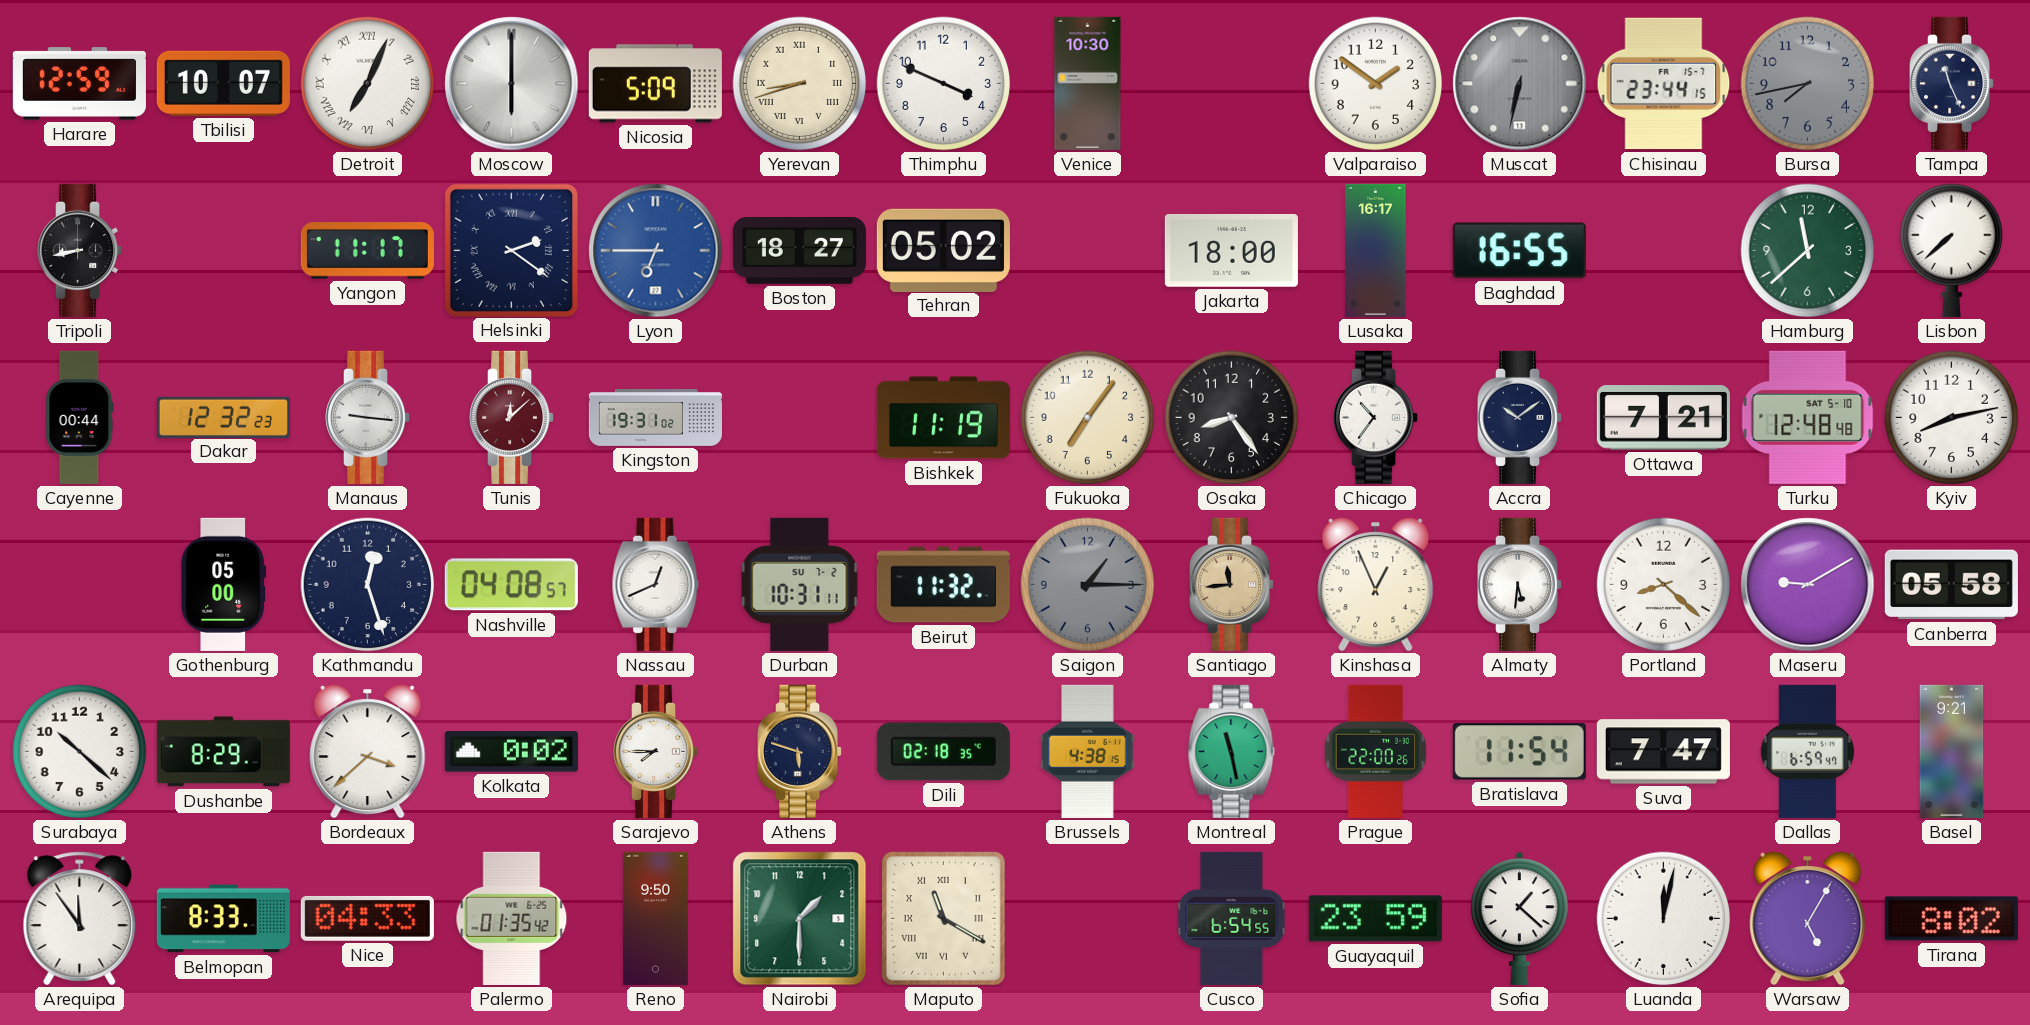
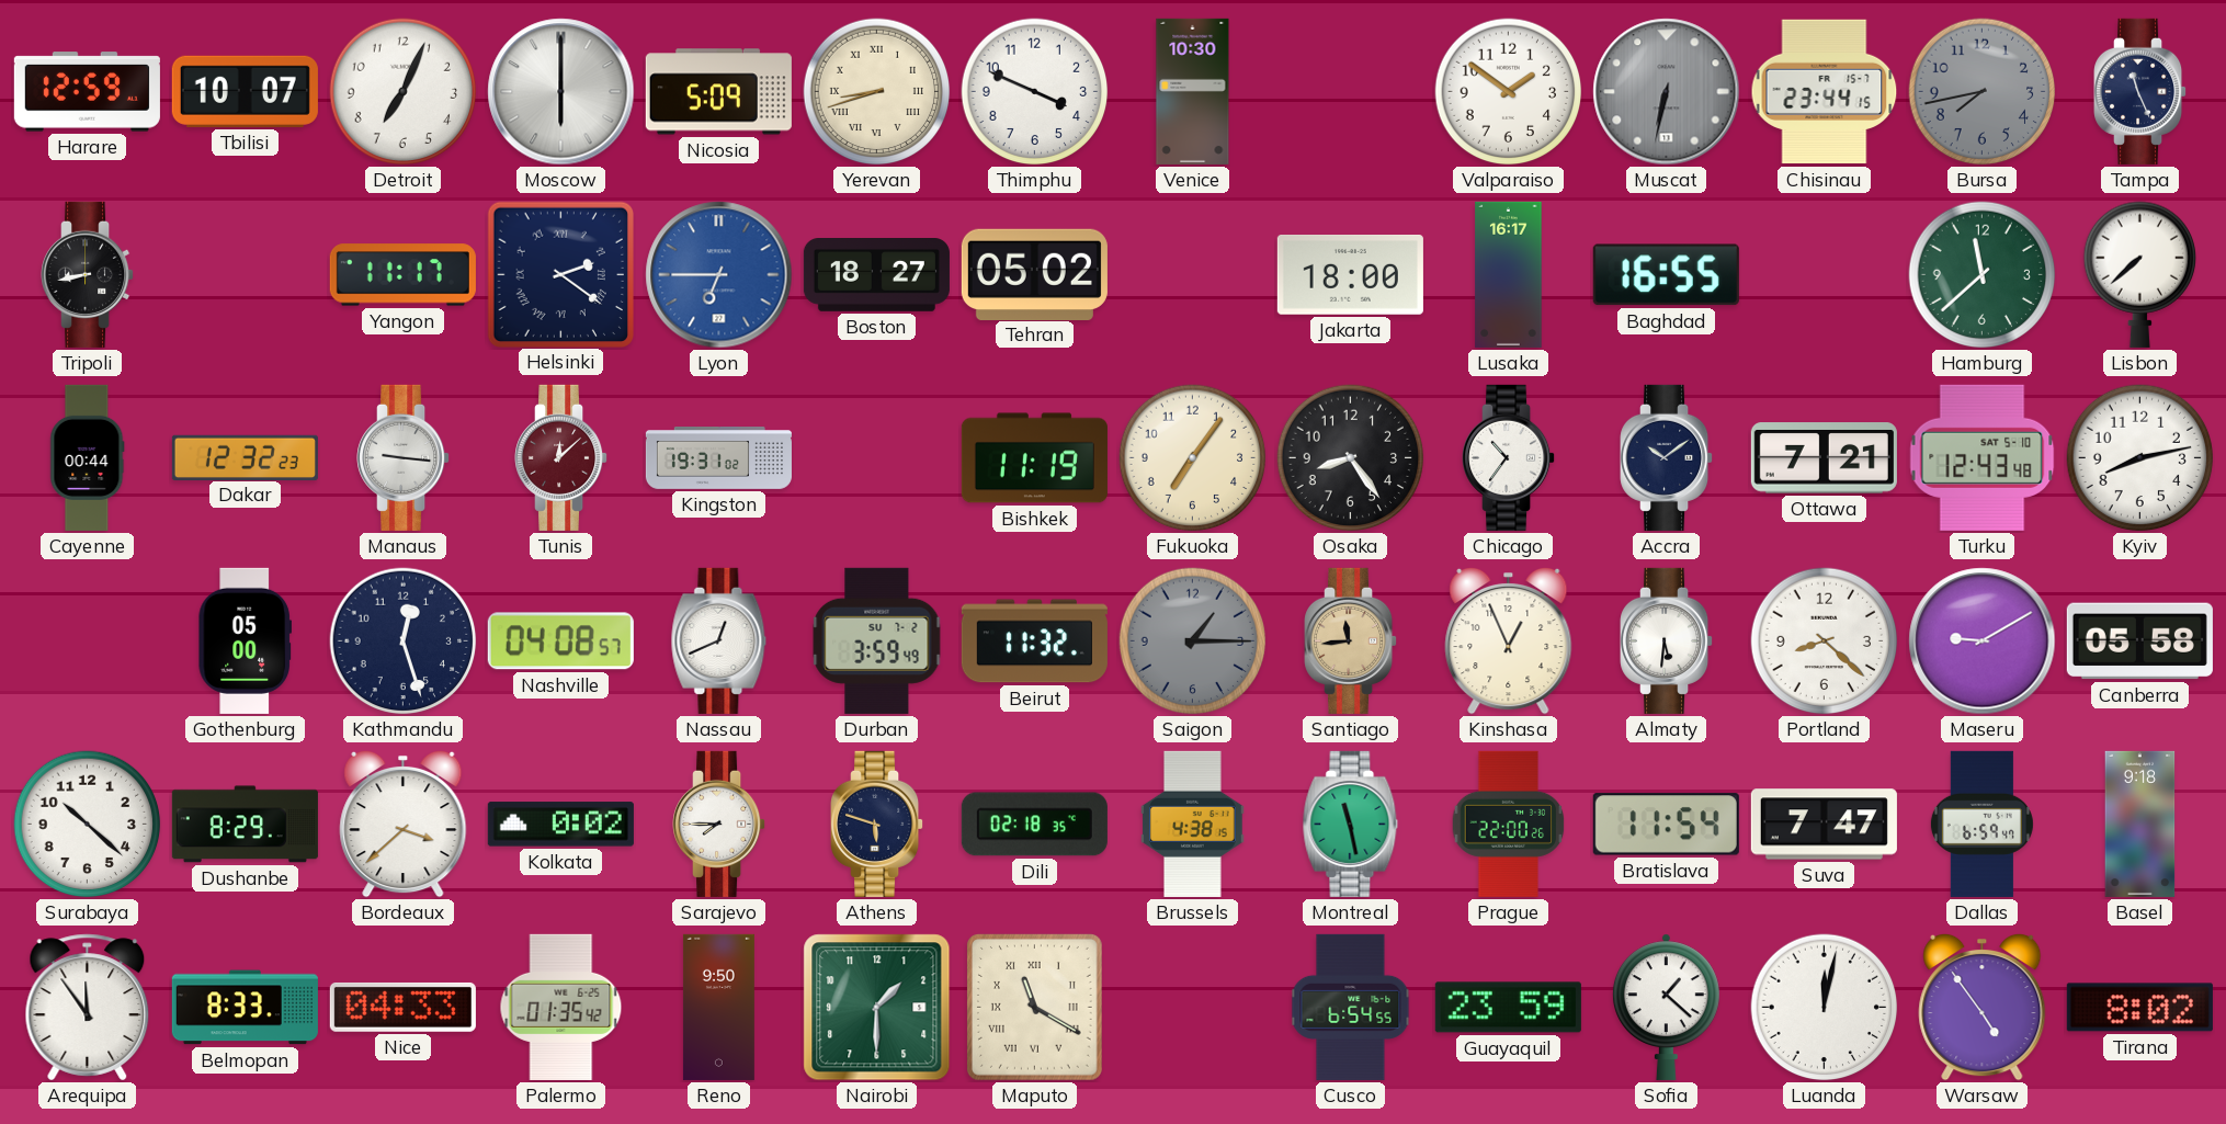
Detroit numerals: Roman -> Arabic
Turku: 12:48 -> 12:43
Durban: 10:31 -> 3:59
Basel: 9:21 -> 9:18
Warsaw: 5:05 -> 4:54
